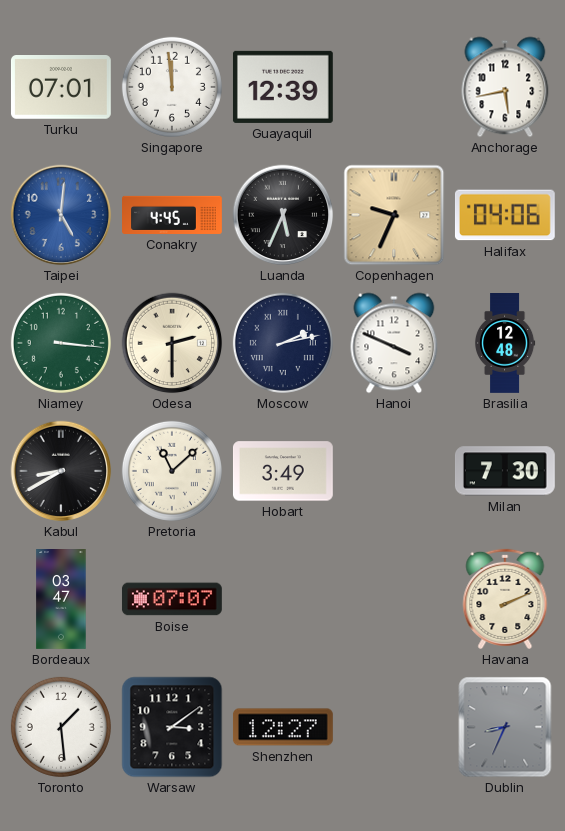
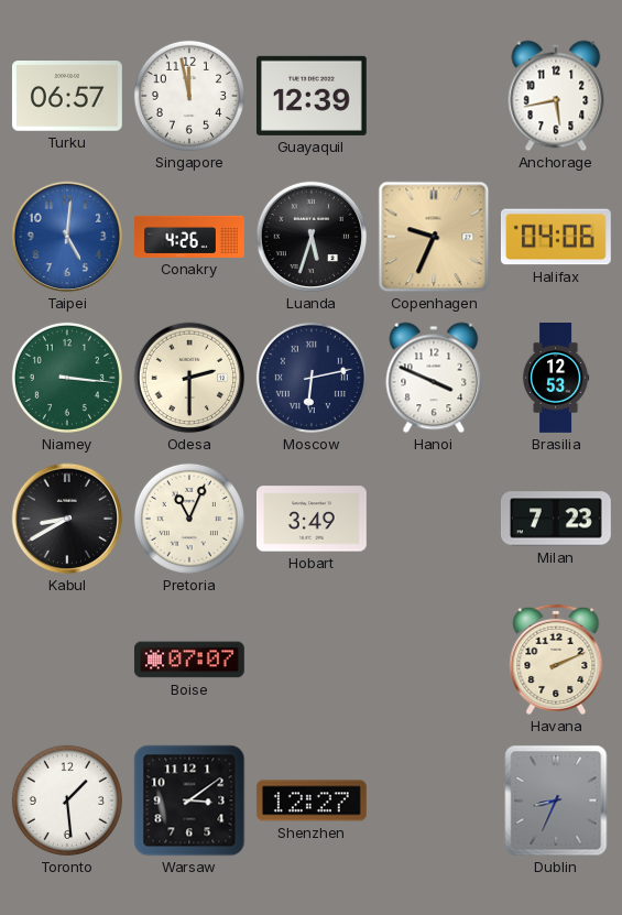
Turku: 07:01 -> 06:57
Singapore: 11:59 -> 11:58
Conakry: 4:45 -> 4:26
Luanda: 5:34 -> 5:33
Moscow: 2:13 -> 6:13
Brasilia: 12:48 -> 12:53
Pretoria: 11:08 -> 11:04
Milan: 7:30 -> 7:23
Bordeaux: 03:47 -> none
